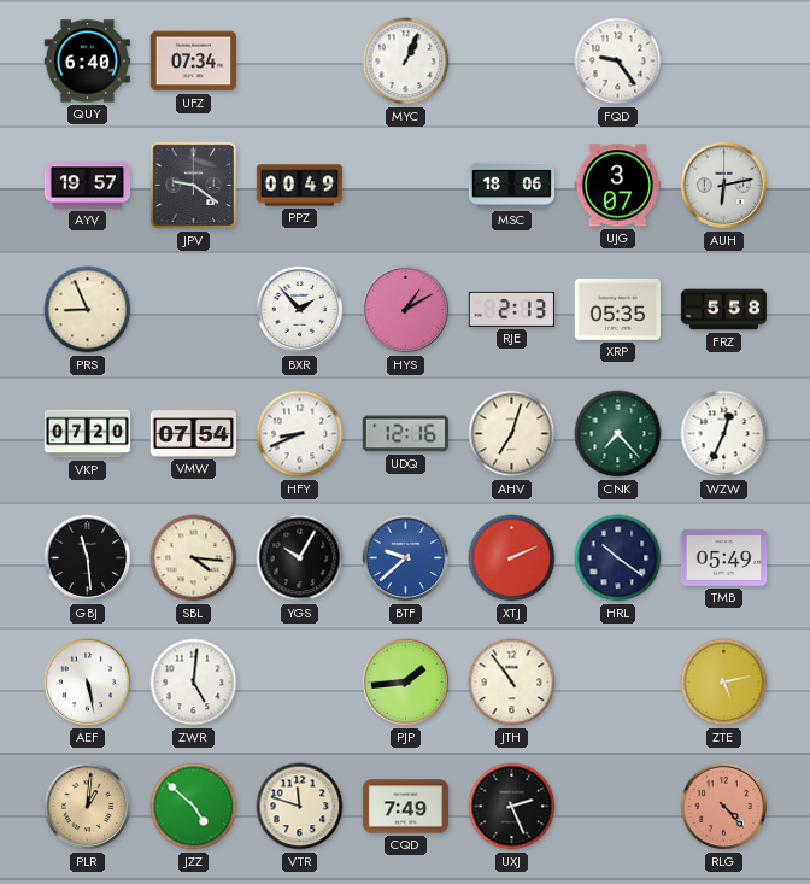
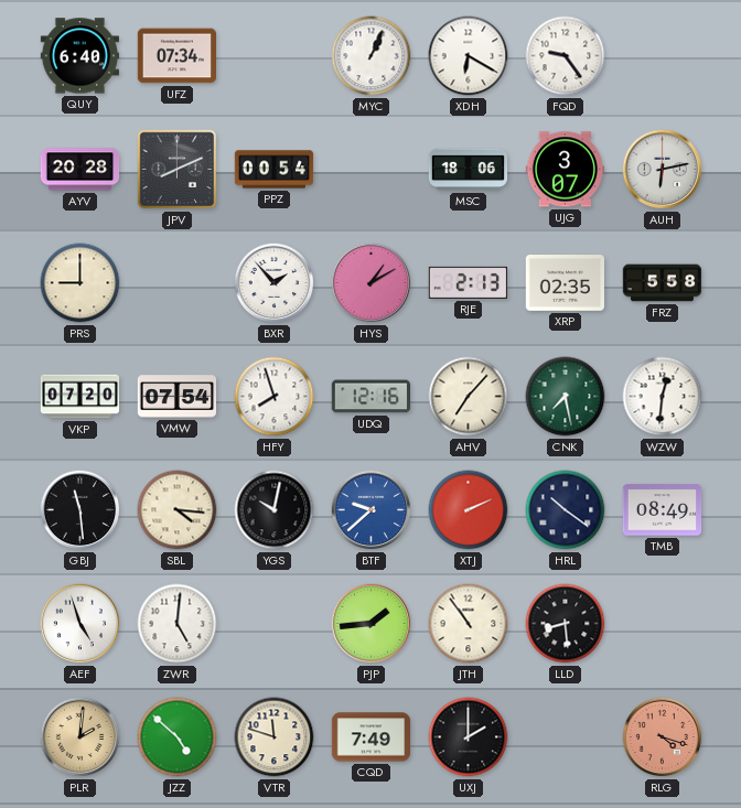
XDH: none -> 6:20
AYV: 19:57 -> 20:28
JPV: 9:21 -> 8:11
PPZ: 00:49 -> 00:54
PRS: 8:56 -> 9:00
XRP: 05:35 -> 02:35
HFY: 8:41 -> 7:57
AHV: 7:03 -> 7:07
CNK: 7:23 -> 7:28
WZW: 12:34 -> 12:31
YGS: 10:05 -> 10:02
TMB: 05:49 -> 08:49
AEF: 5:28 -> 4:57
LLD: none -> 8:29
ZTE: 5:13 -> none
PLR: 1:01 -> 2:01
UXJ: 2:26 -> 2:00
RLG: 4:23 -> 4:18
